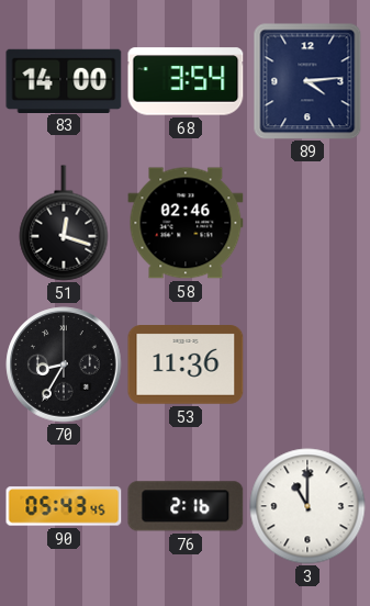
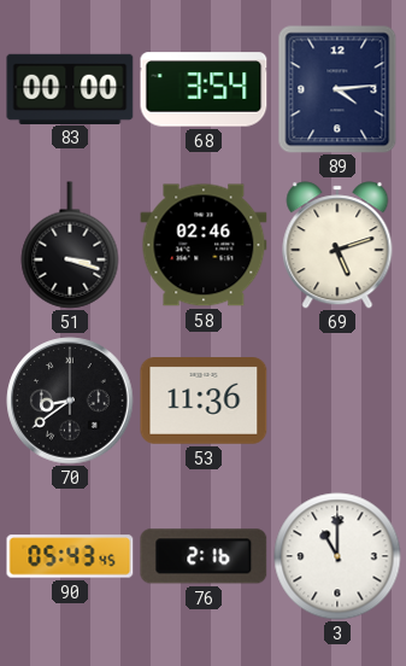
83: 14:00 -> 00:00
51: 12:18 -> 3:18
69: none -> 5:12
70: 8:35 -> 8:39
